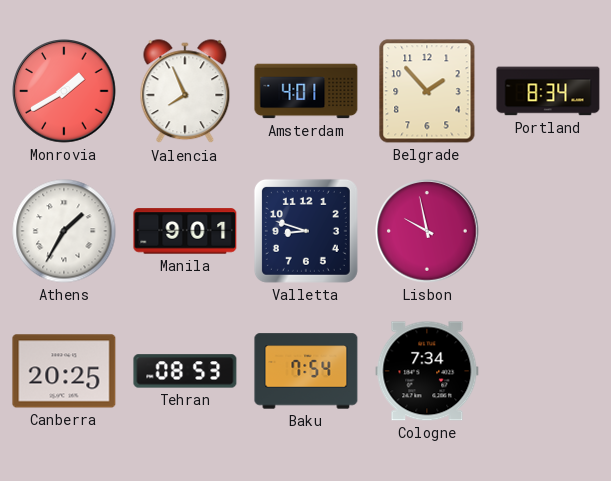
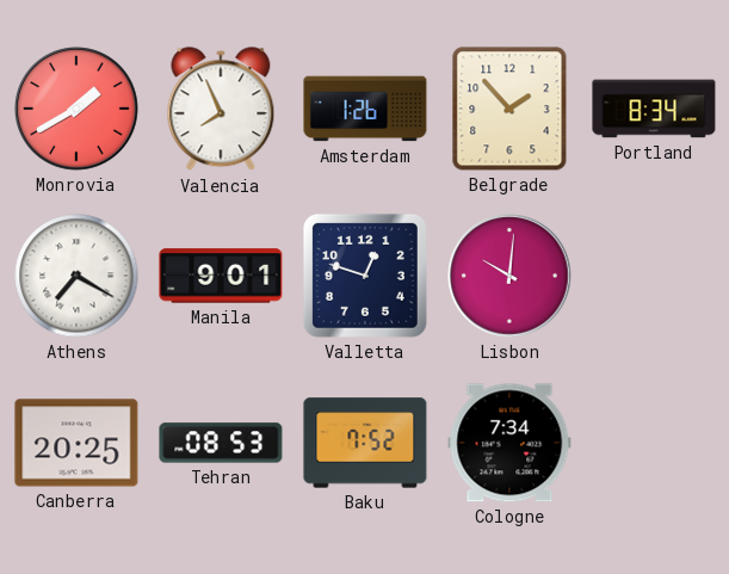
Amsterdam: 4:01 -> 1:26
Athens: 1:35 -> 7:20
Valletta: 8:48 -> 12:48
Lisbon: 9:58 -> 10:01
Baku: 7:54 -> 7:52
